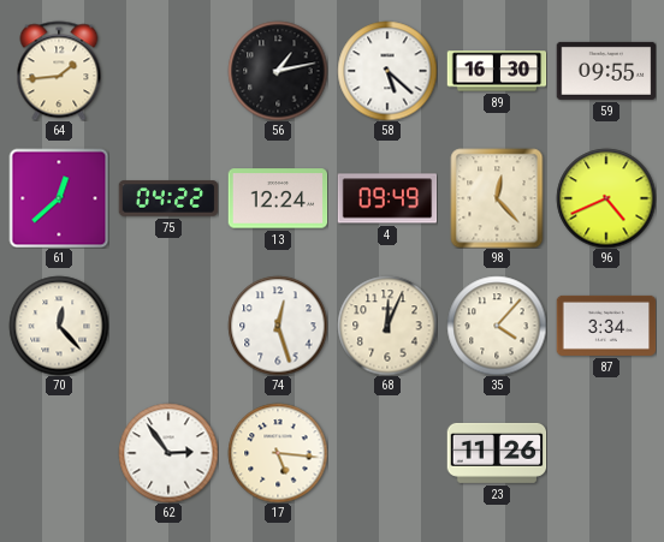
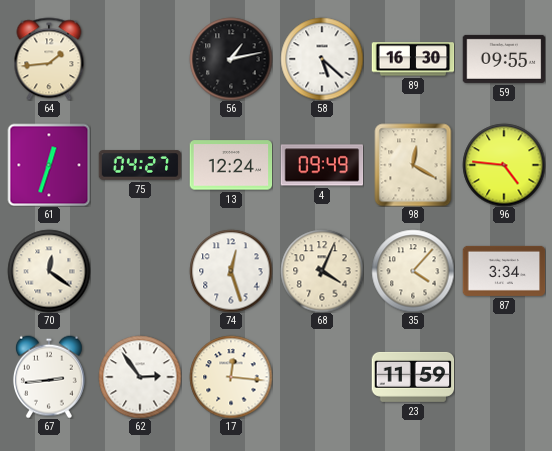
61: 12:38 -> 12:33
75: 04:22 -> 04:27
98: 12:23 -> 12:20
96: 4:41 -> 4:46
70: 12:23 -> 12:21
68: 12:04 -> 4:04
67: none -> 2:44
17: 5:16 -> 12:16
23: 11:26 -> 11:59
